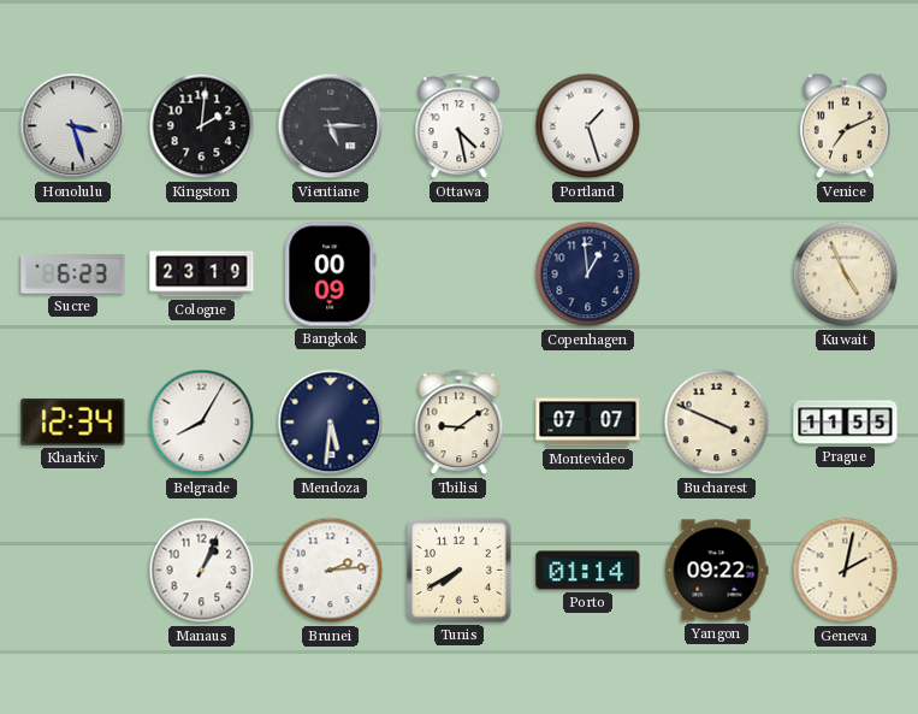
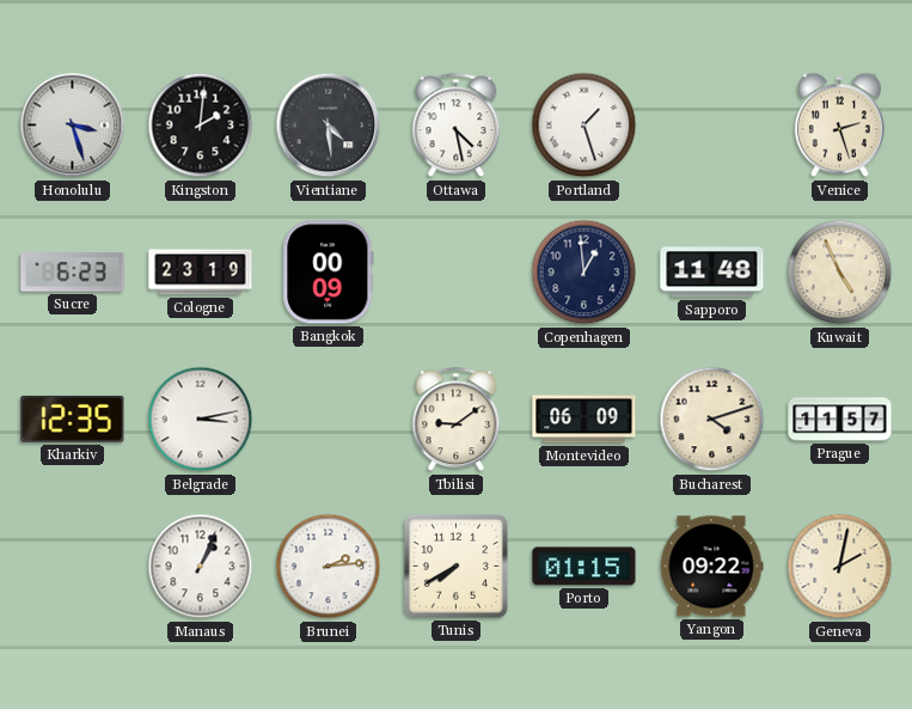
Vientiane: 5:15 -> 4:29
Venice: 7:11 -> 2:27
Sapporo: none -> 11:48
Kharkiv: 12:34 -> 12:35
Belgrade: 8:05 -> 3:13
Mendoza: 5:31 -> none
Montevideo: 07:07 -> 06:09
Bucharest: 3:49 -> 4:12
Prague: 11:55 -> 11:57
Porto: 01:14 -> 01:15
